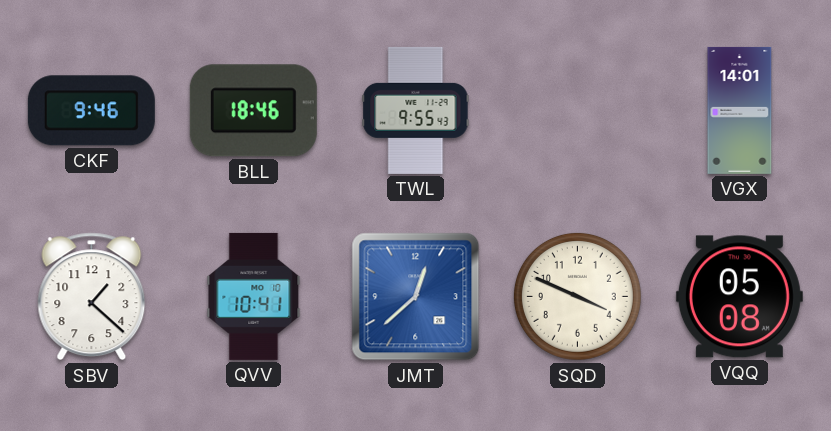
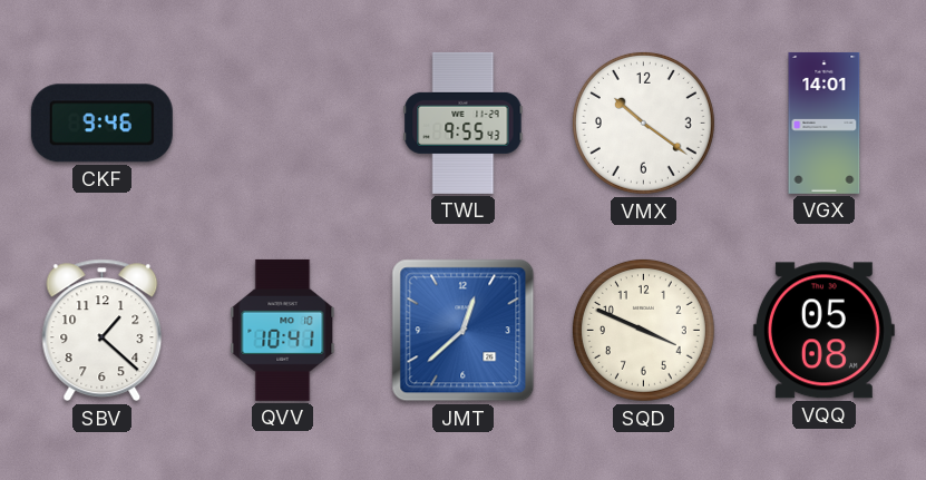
BLL: 18:46 -> none
VMX: none -> 10:21
